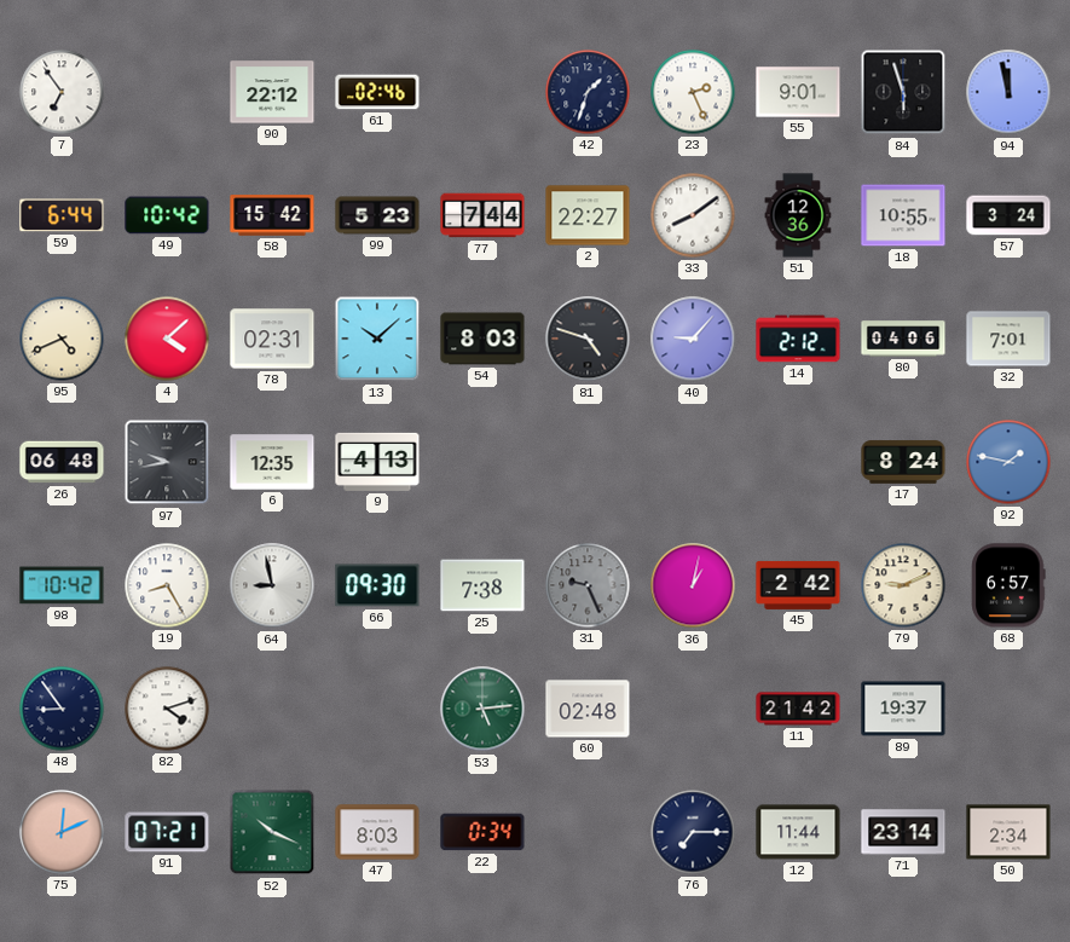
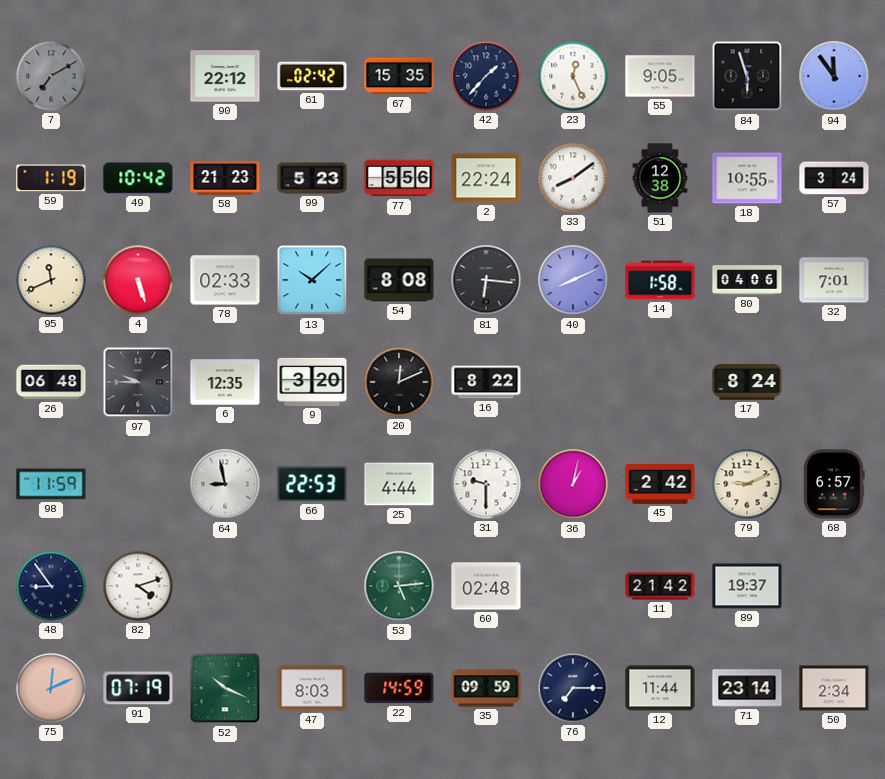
7: 6:54 -> 7:10
7 dial: white -> grey
61: 02:46 -> 02:42
67: none -> 15:35
42: 1:33 -> 1:37
23: 2:26 -> 12:26
55: 9:01 -> 9:05
94: 11:58 -> 11:54
59: 6:44 -> 1:19
58: 15:42 -> 21:23
77: 7:44 -> 5:56
2: 22:27 -> 22:24
51: 12:36 -> 12:38
95: 4:41 -> 11:41
4: 4:08 -> 5:27
78: 02:31 -> 02:33
54: 8:03 -> 8:08
81: 4:48 -> 6:16
40: 9:07 -> 8:11
14: 2:12 -> 1:58
97: 9:43 -> 9:45
9: 4:13 -> 3:20
20: none -> 12:11
16: none -> 8:22
92: 1:47 -> none
98: 10:42 -> 11:59
19: 8:25 -> none
66: 09:30 -> 22:53
25: 7:38 -> 4:44
31: 9:26 -> 9:30
31 dial: grey -> white
91: 07:21 -> 07:19
22: 0:34 -> 14:59
35: none -> 09:59
